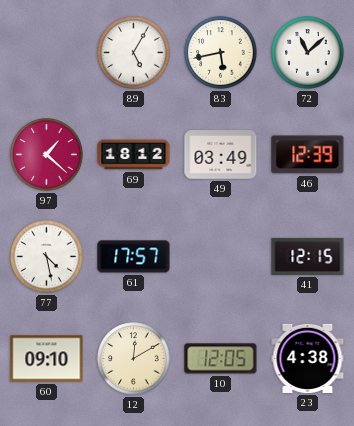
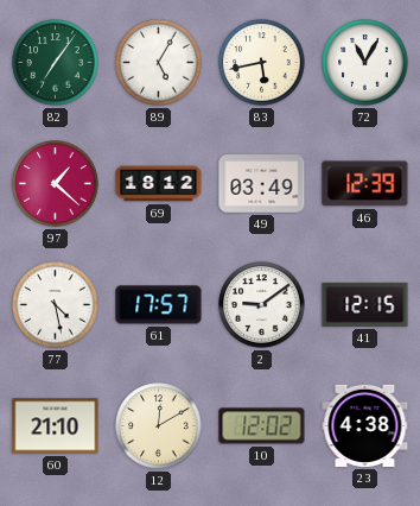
82: none -> 7:06
72: 11:08 -> 11:05
2: none -> 9:09
60: 09:10 -> 21:10
10: 12:05 -> 12:02
